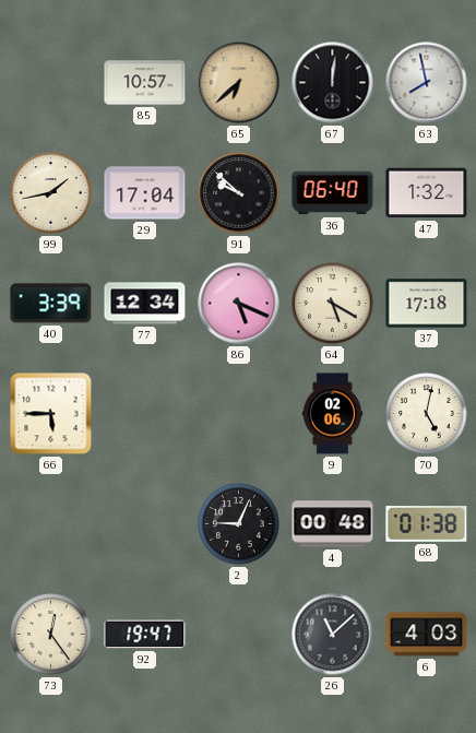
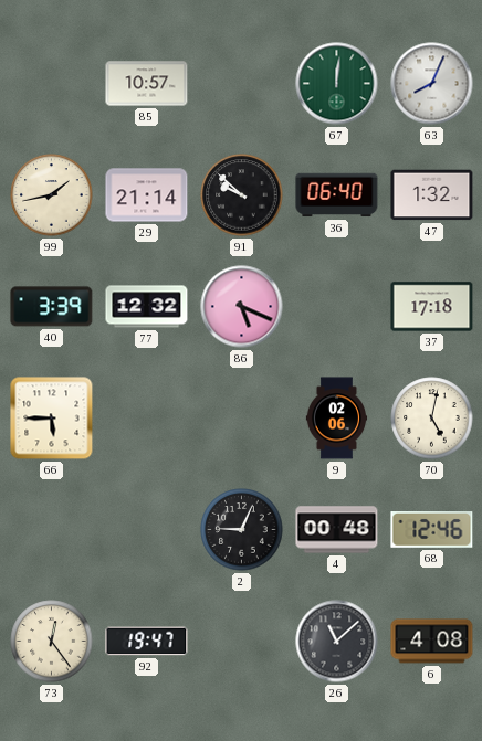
65: 6:38 -> none
67 dial: black -> green
63: 7:58 -> 8:04
29: 17:04 -> 21:14
77: 12:34 -> 12:32
64: 5:20 -> none
68: 01:38 -> 12:46
6: 4:03 -> 4:08
